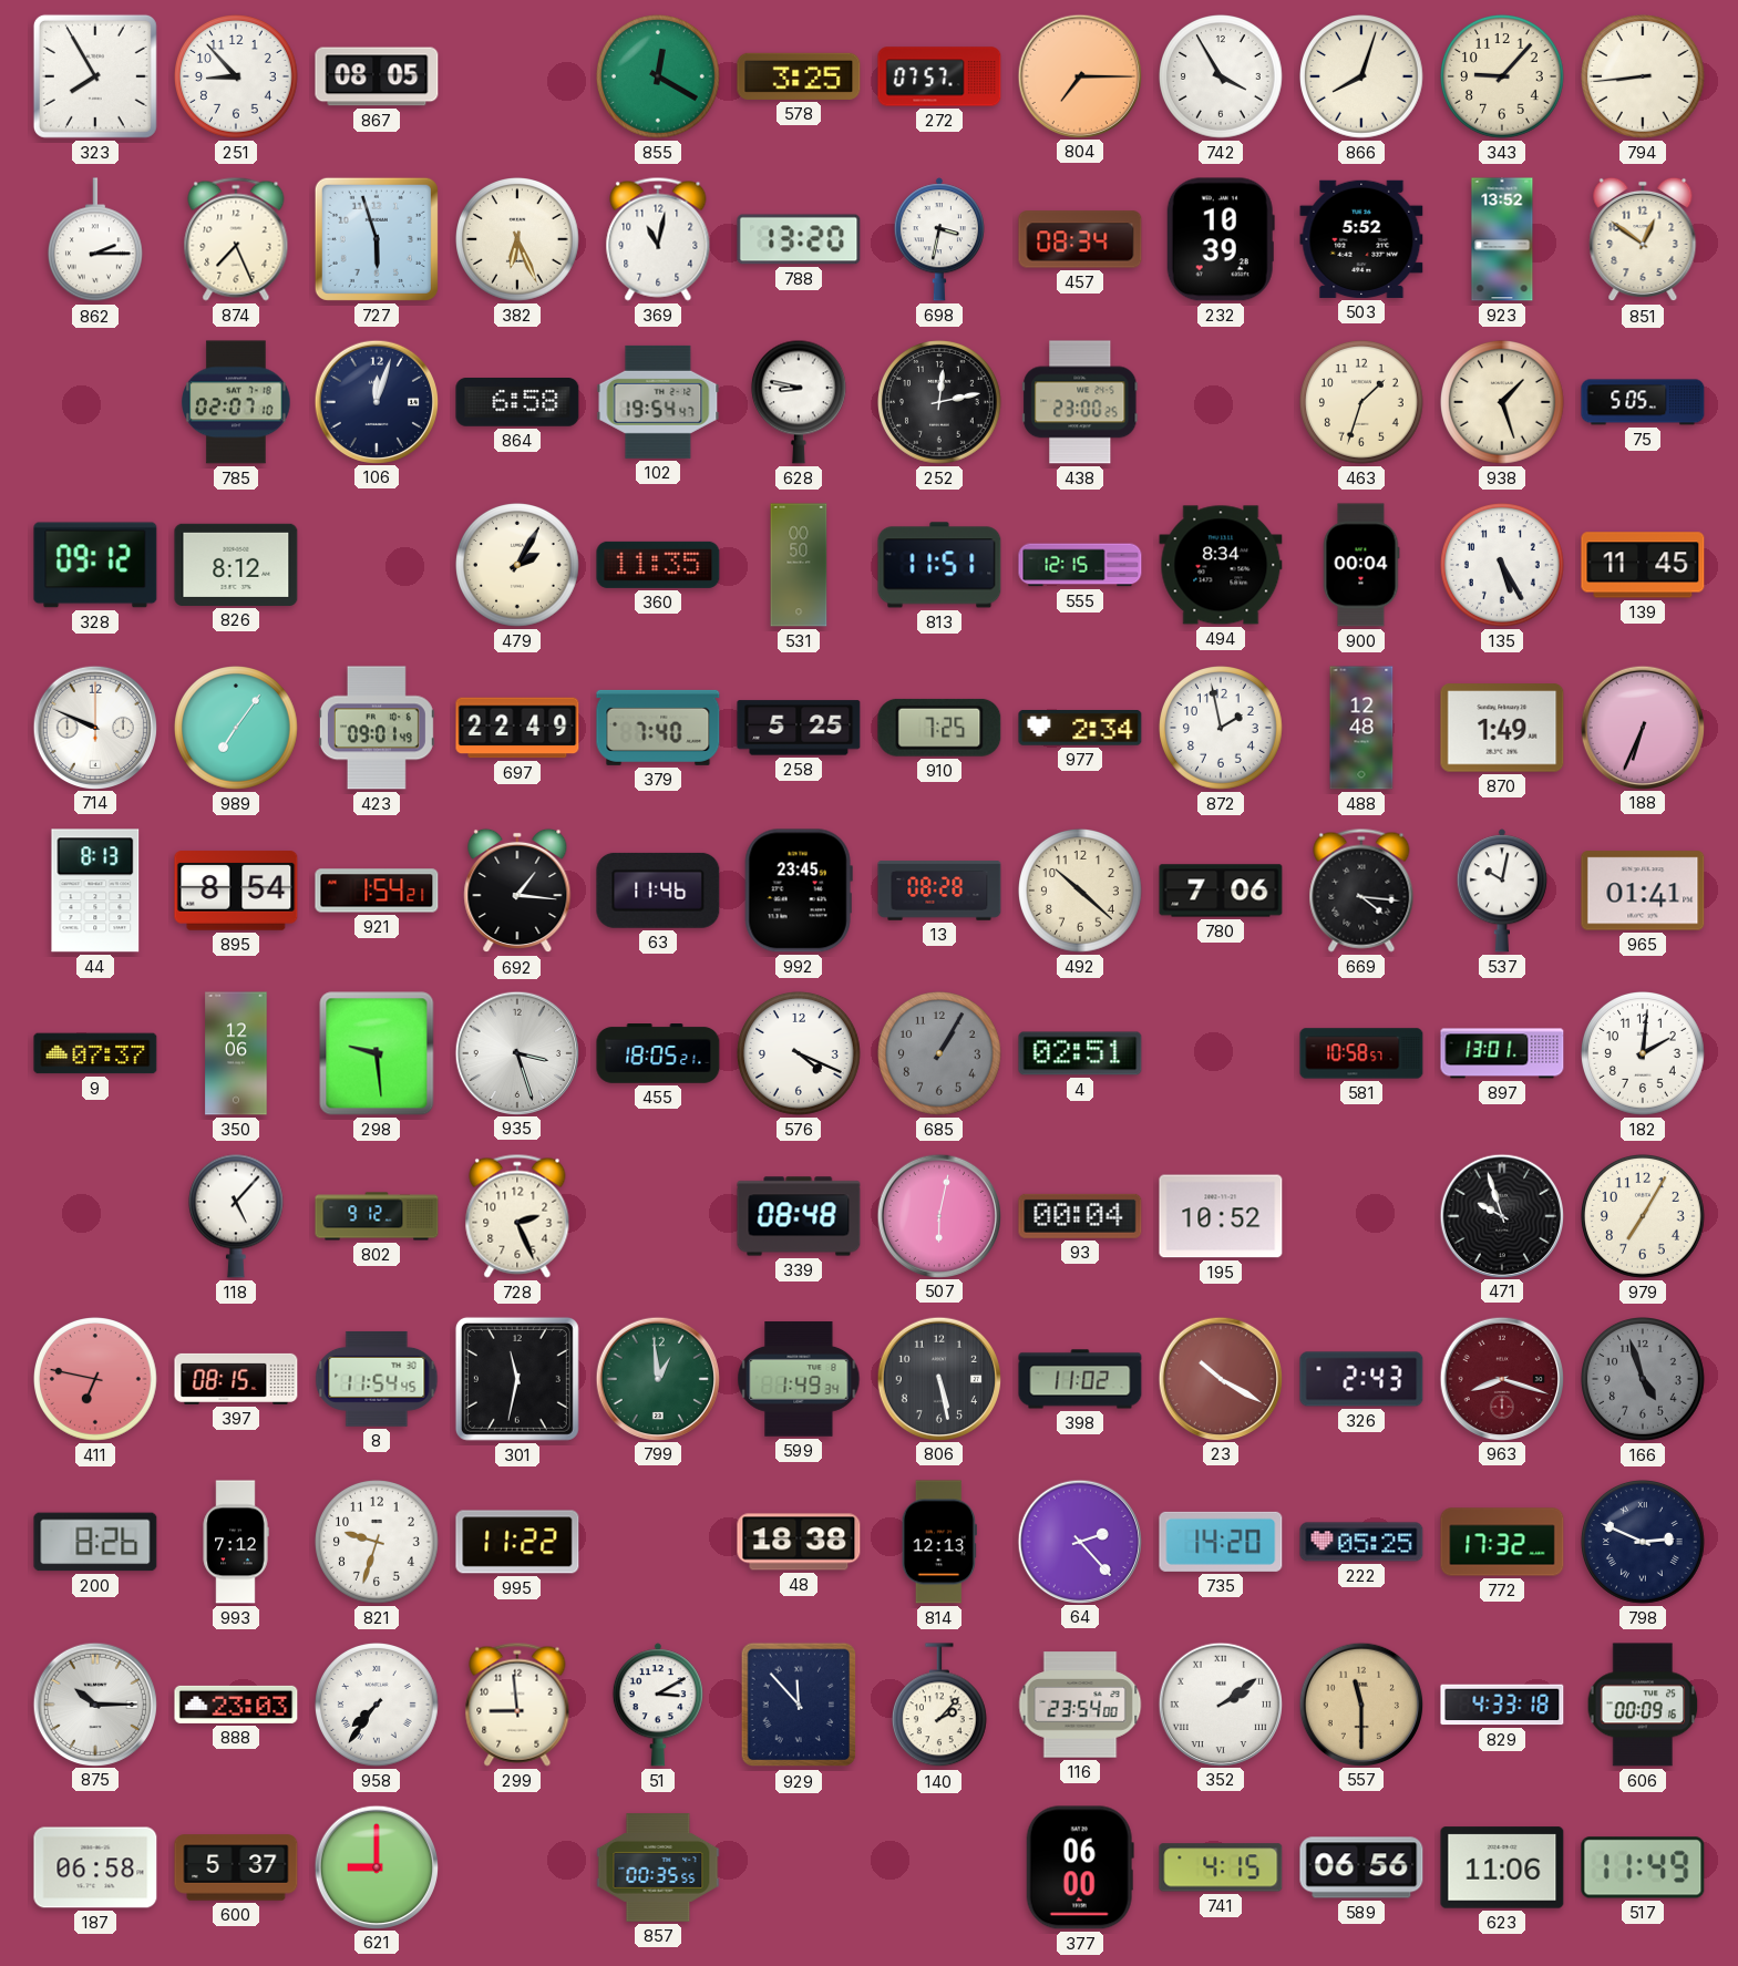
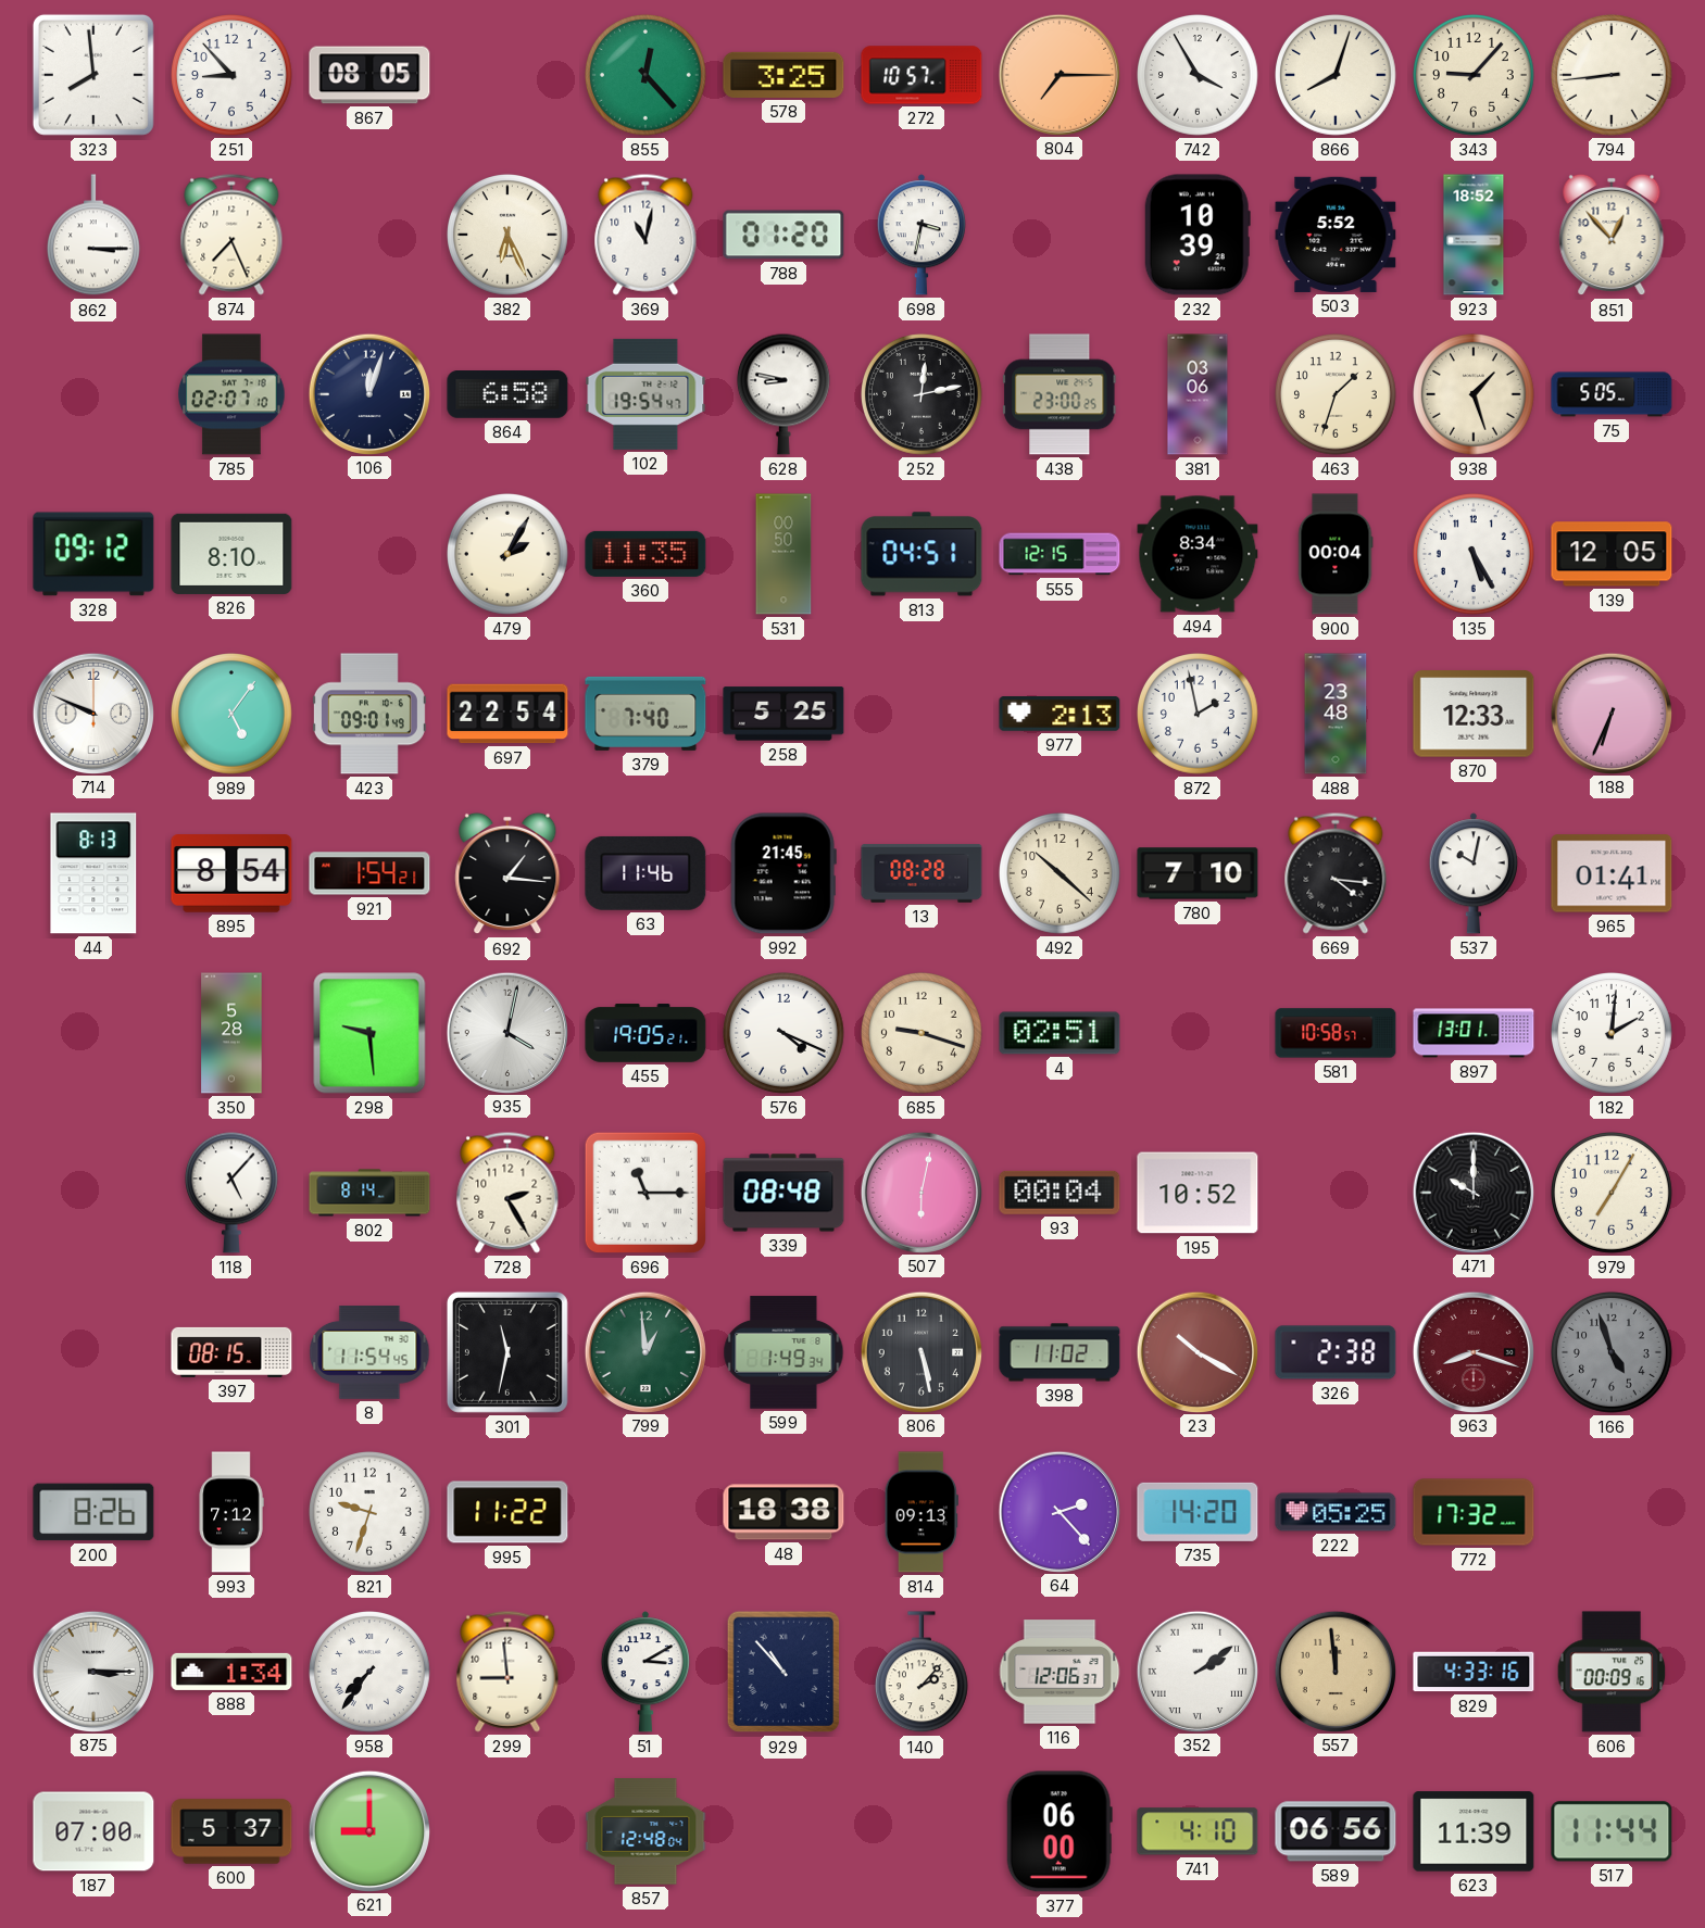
323: 7:55 -> 7:59
855: 12:20 -> 12:23
272: 07:57 -> 10:57
862: 2:15 -> 3:15
727: 5:57 -> none
788: 13:20 -> 01:20
457: 08:34 -> none
923: 13:52 -> 18:52
851: 12:51 -> 12:53
381: none -> 03:06
826: 8:12 -> 8:10
813: 11:51 -> 04:51
139: 11:45 -> 12:05
989: 7:06 -> 5:06
697: 22:49 -> 22:54
910: 7:25 -> none
977: 2:34 -> 2:13
488: 12:48 -> 23:48
870: 1:49 -> 12:33
992: 23:45 -> 21:45
780: 7:06 -> 7:10
9: 07:37 -> none
350: 12:06 -> 5:28
935: 3:27 -> 4:02
455: 18:05 -> 19:05
685: 1:05 -> 9:18
685 dial: grey -> cream
802: 9:12 -> 8:14
728: 2:26 -> 2:25
696: none -> 11:15
471: 9:57 -> 10:00
411: 6:47 -> none
326: 2:43 -> 2:38
814: 12:13 -> 09:13
798: 2:49 -> none
875: 10:15 -> 3:15
888: 23:03 -> 1:34
929: 11:53 -> 10:53
116: 23:54 -> 12:06
557: 11:30 -> 11:59
829: 4:33:18 -> 4:33:16
187: 06:58 -> 07:00
857: 00:35 -> 12:48
741: 4:15 -> 4:10
623: 11:06 -> 11:39
517: 11:49 -> 11:44
